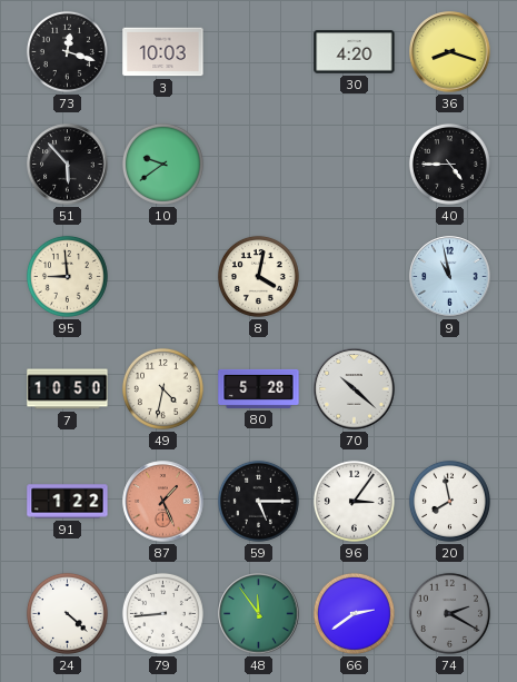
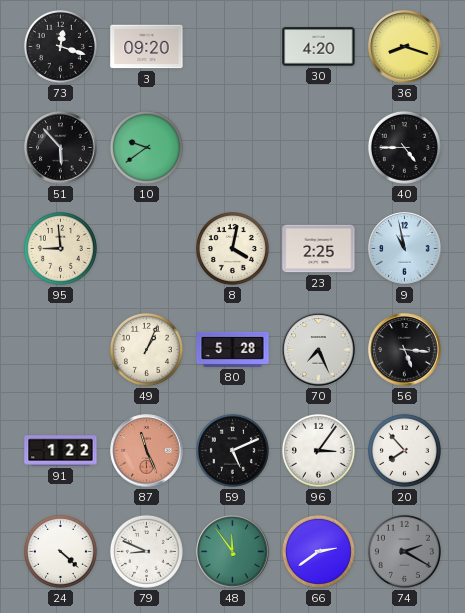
3: 10:03 -> 09:20
23: none -> 2:25
7: 10:50 -> none
49: 4:32 -> 1:04
70: 10:22 -> 7:26
56: none -> 5:16
87: 1:26 -> 11:26
59: 5:15 -> 5:11
20: 7:58 -> 7:53
79: 8:44 -> 8:49
